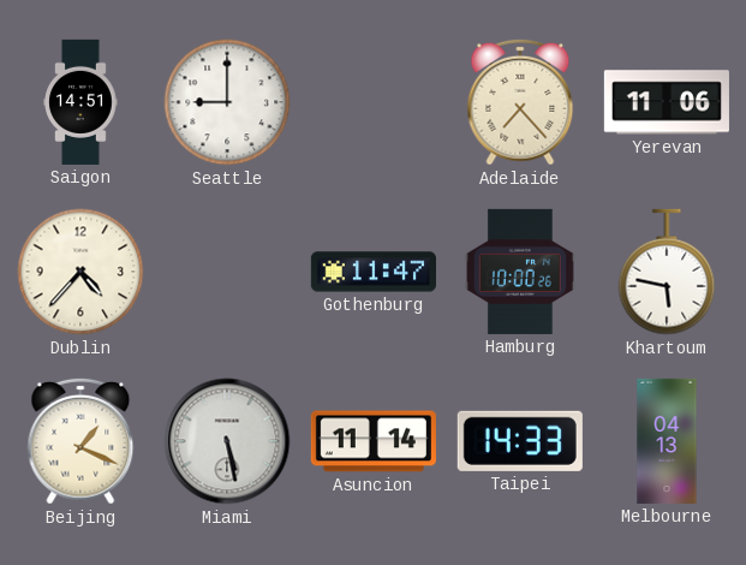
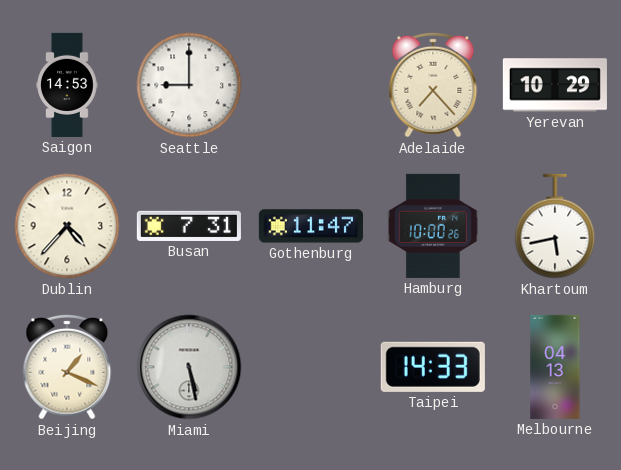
Saigon: 14:51 -> 14:53
Yerevan: 11:06 -> 10:29
Busan: none -> 7:31
Khartoum: 5:47 -> 5:43
Asuncion: 11:14 -> none
